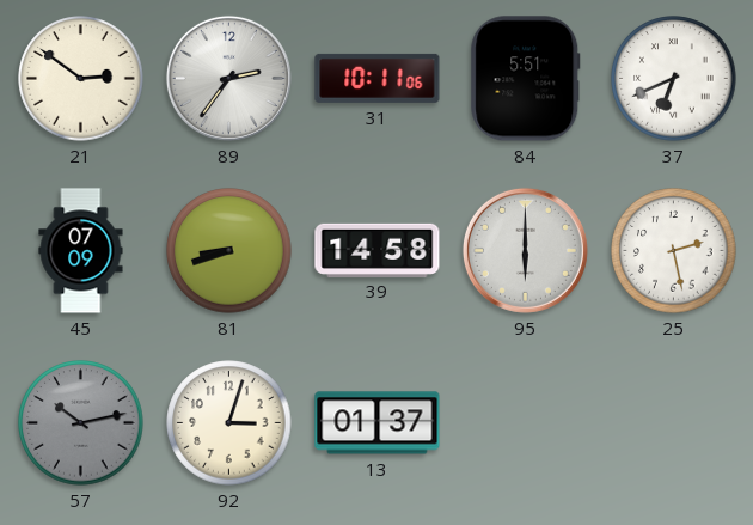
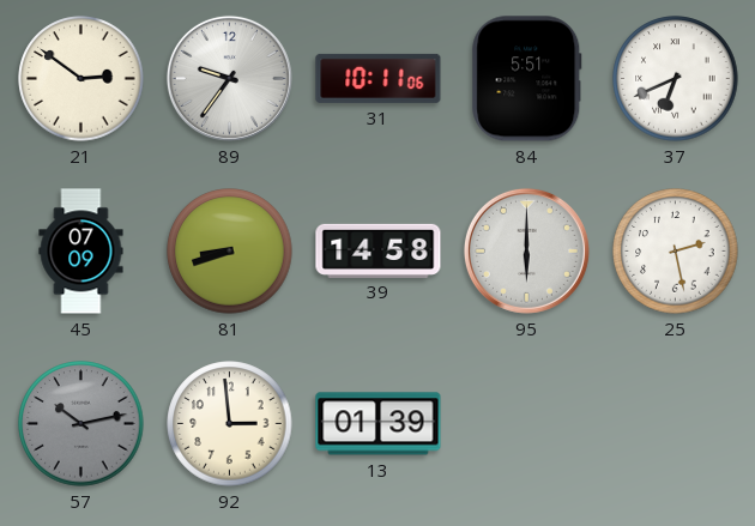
89: 2:36 -> 9:36
92: 3:03 -> 2:59
13: 01:37 -> 01:39
